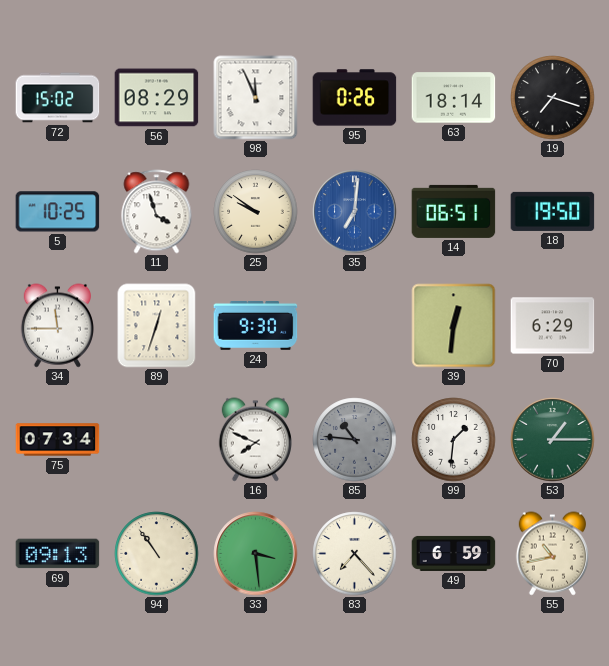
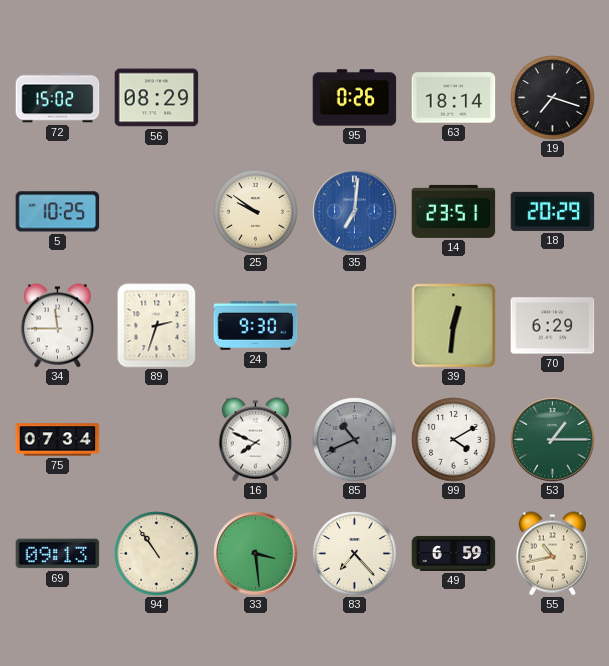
98: 11:56 -> none
11: 3:57 -> none
14: 06:51 -> 23:51
18: 19:50 -> 20:29
89: 12:33 -> 2:33
85: 10:46 -> 10:41
99: 1:31 -> 4:10
